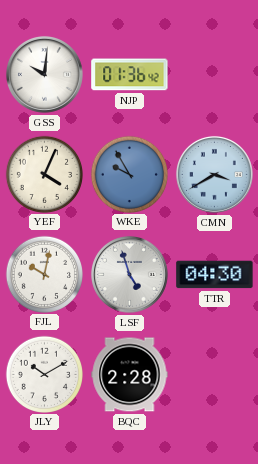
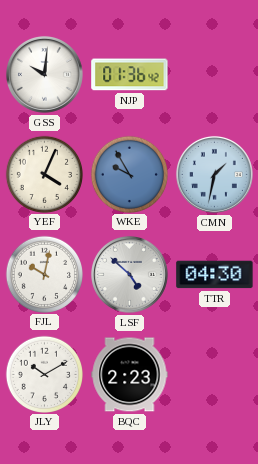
CMN: 3:40 -> 1:32
LSF: 4:57 -> 4:52
BQC: 2:28 -> 2:23
